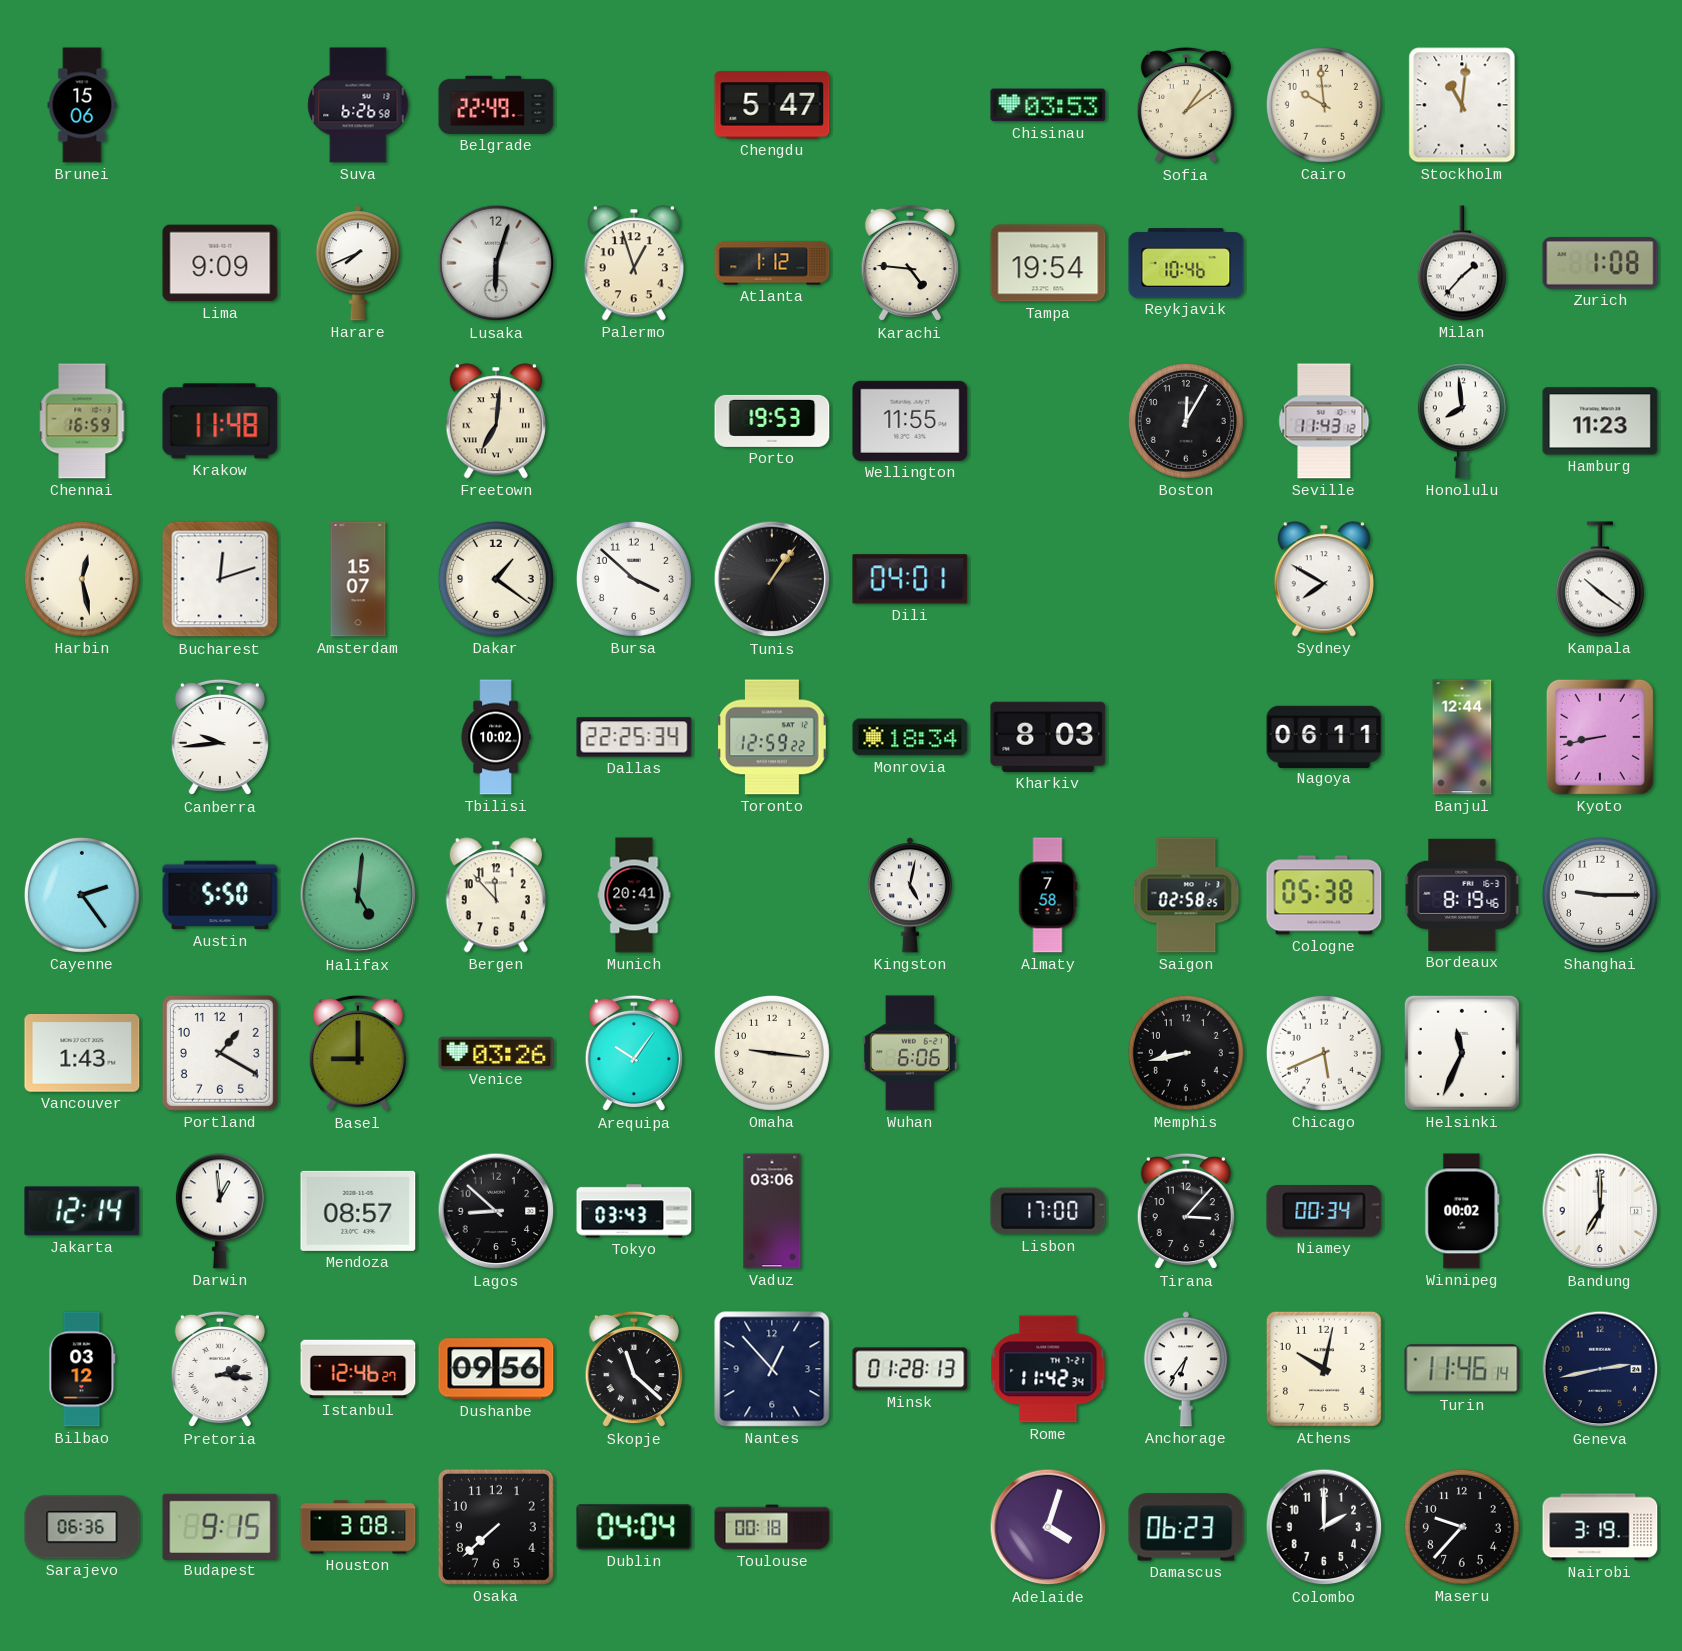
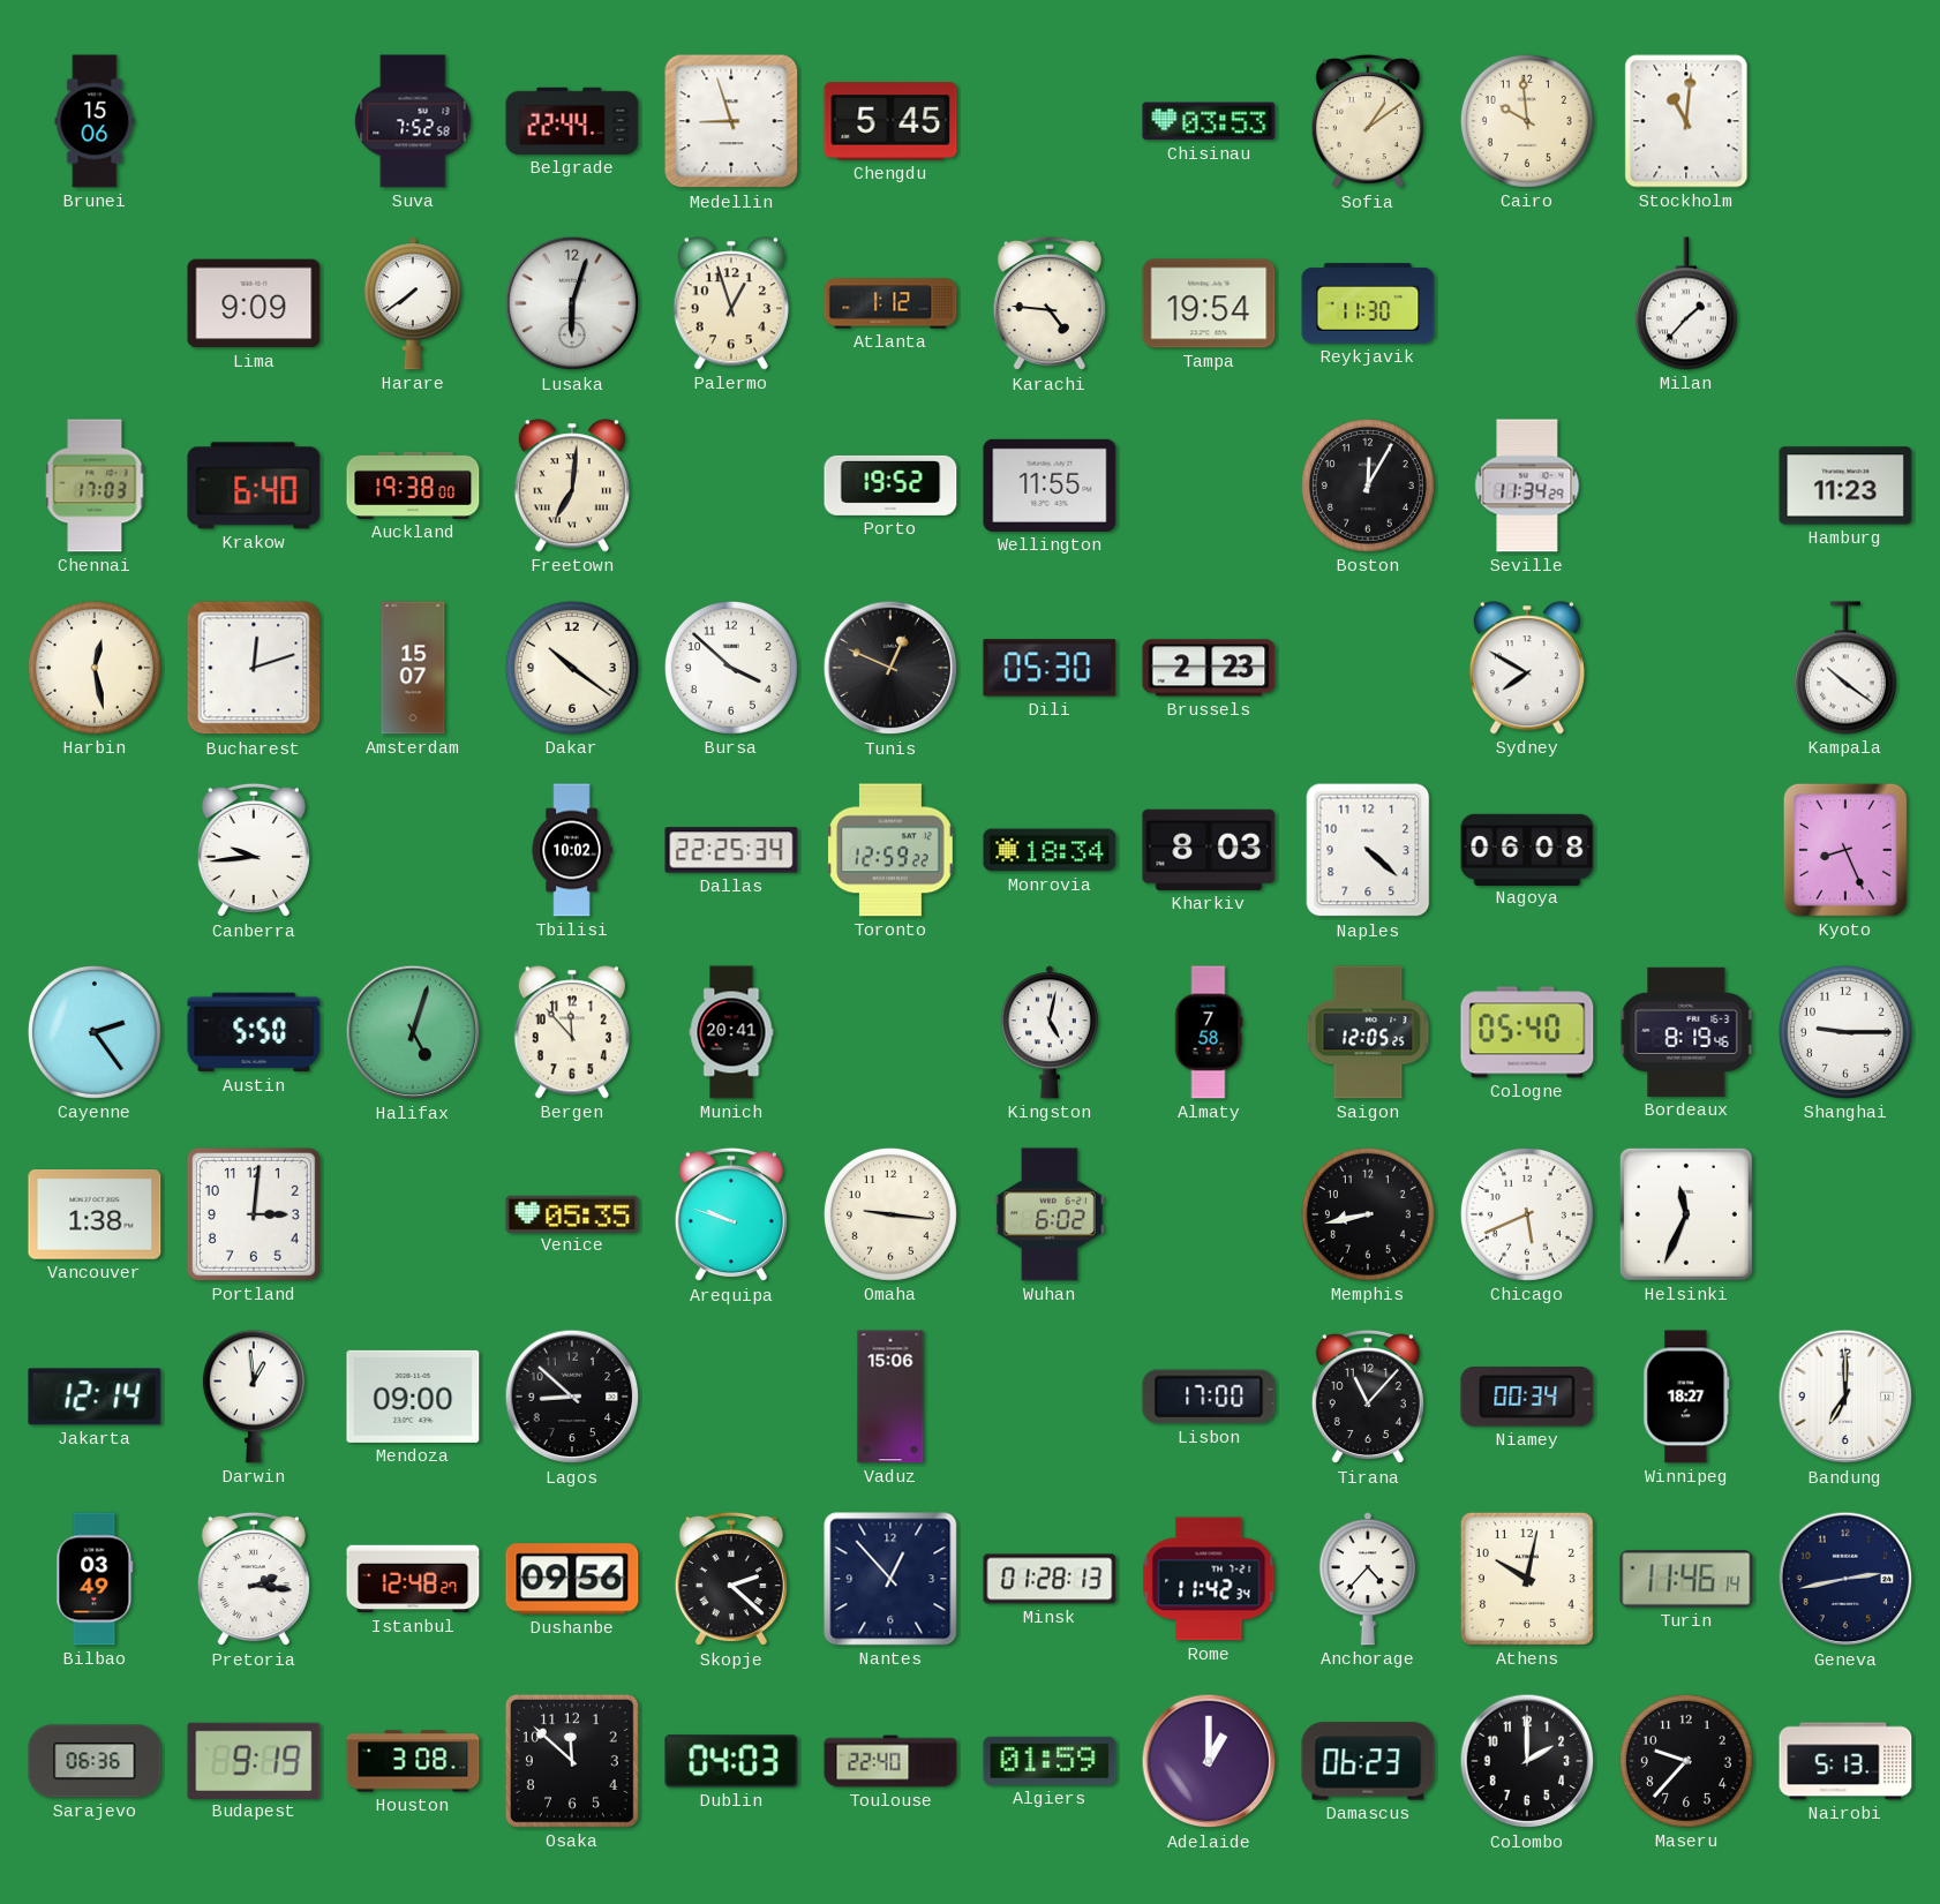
Suva: 6:26 -> 7:52
Belgrade: 22:49 -> 22:44
Medellin: none -> 8:57
Chengdu: 5:47 -> 5:45
Harare: 7:41 -> 7:39
Reykjavik: 10:46 -> 11:30
Zurich: 1:08 -> none
Chennai: 16:59 -> 17:03
Krakow: 11:48 -> 6:40
Auckland: none -> 19:38
Porto: 19:53 -> 19:52
Seville: 11:43 -> 11:34
Honolulu: 7:59 -> none
Dakar: 1:21 -> 10:21
Tunis: 1:06 -> 12:49
Dili: 04:01 -> 05:30
Brussels: none -> 2:23
Naples: none -> 4:22
Nagoya: 06:11 -> 06:08
Banjul: 12:44 -> none
Kyoto: 8:43 -> 8:26
Halifax: 5:01 -> 5:03
Saigon: 02:58 -> 12:05
Cologne: 05:38 -> 05:40
Vancouver: 1:43 -> 1:38
Portland: 1:20 -> 3:01
Basel: 9:00 -> none
Venice: 03:26 -> 05:35
Arequipa: 10:06 -> 9:48
Wuhan: 6:06 -> 6:02
Mendoza: 08:57 -> 09:00
Tokyo: 03:43 -> none
Vaduz: 03:06 -> 15:06
Tirana: 3:07 -> 11:07
Winnipeg: 00:02 -> 18:27
Bilbao: 03:12 -> 03:49
Istanbul: 12:46 -> 12:48
Skopje: 11:22 -> 2:22
Anchorage: 6:36 -> 4:37
Budapest: 9:15 -> 9:19
Osaka: 7:38 -> 11:52
Dublin: 04:04 -> 04:03
Toulouse: 00:18 -> 22:40
Algiers: none -> 01:59
Adelaide: 4:03 -> 1:00
Nairobi: 3:19 -> 5:13
